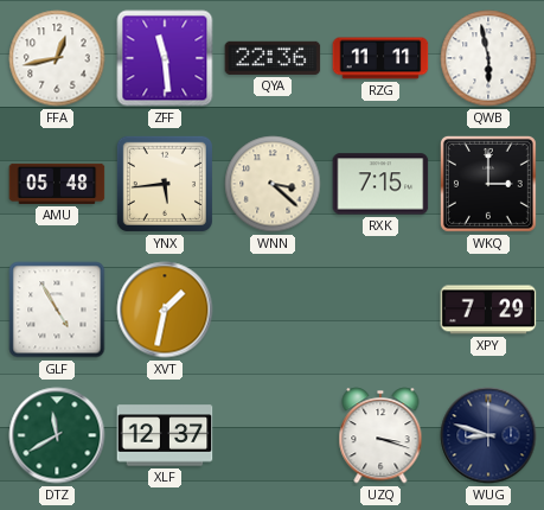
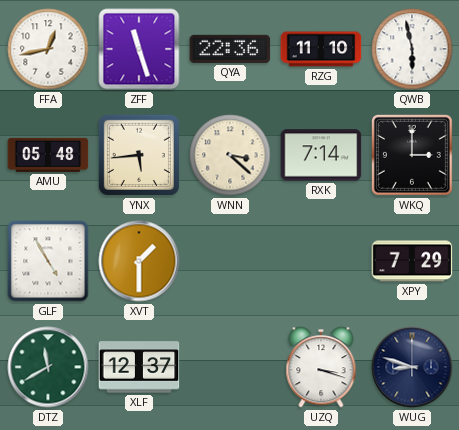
ZFF: 11:29 -> 11:27
RZG: 11:11 -> 11:10
RXK: 7:15 -> 7:14
XVT: 1:32 -> 1:30
